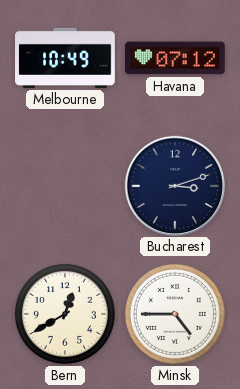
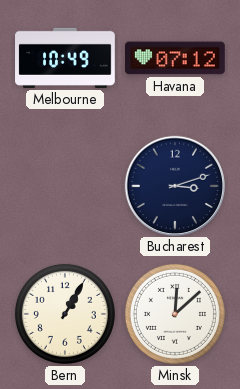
Bern: 12:40 -> 1:05
Minsk: 4:45 -> 12:08
